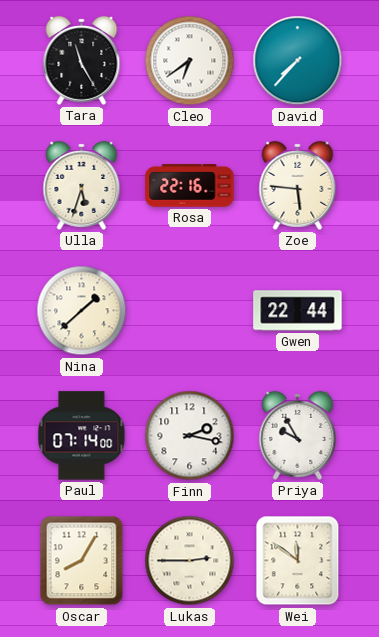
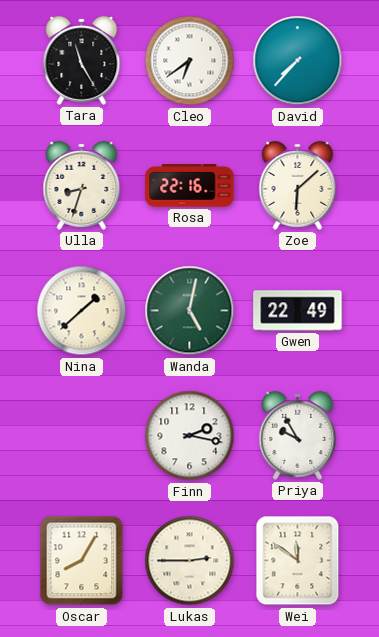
Ulla: 5:33 -> 8:33
Zoe: 5:46 -> 6:08
Wanda: none -> 5:02
Gwen: 22:44 -> 22:49
Paul: 07:14 -> none
